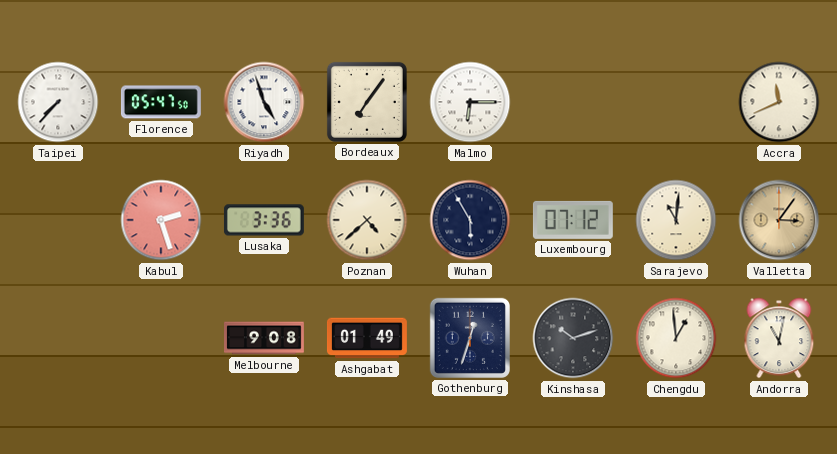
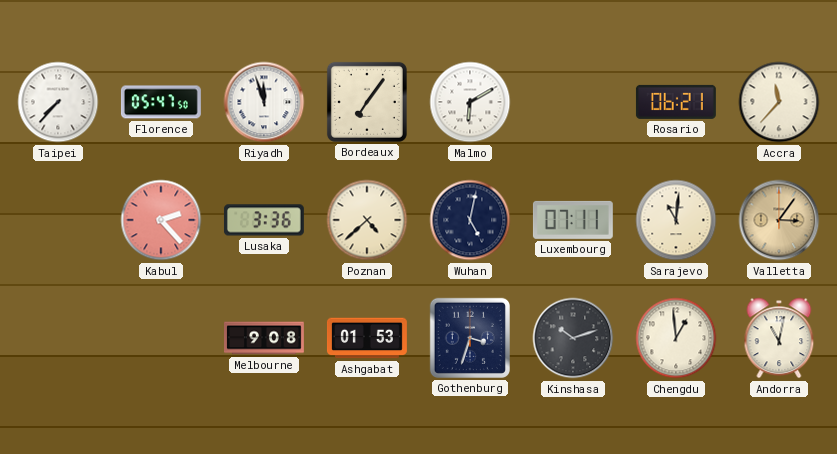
Riyadh: 4:57 -> 11:57
Malmo: 6:15 -> 6:10
Rosario: none -> 06:21
Accra: 11:41 -> 11:37
Kabul: 2:27 -> 2:23
Wuhan: 5:55 -> 5:02
Luxembourg: 07:12 -> 07:11
Ashgabat: 01:49 -> 01:53
Gothenburg: 12:33 -> 3:33
